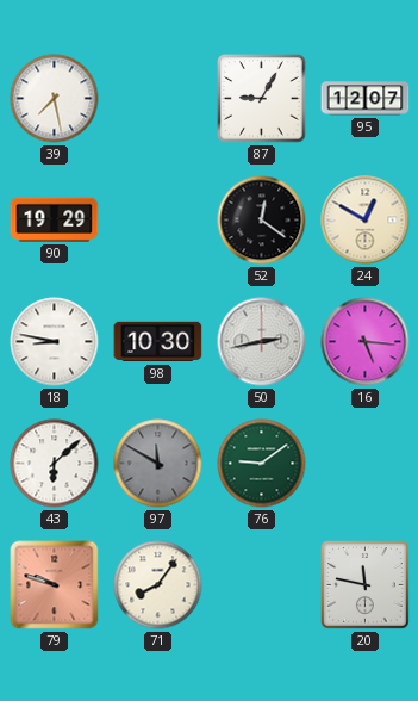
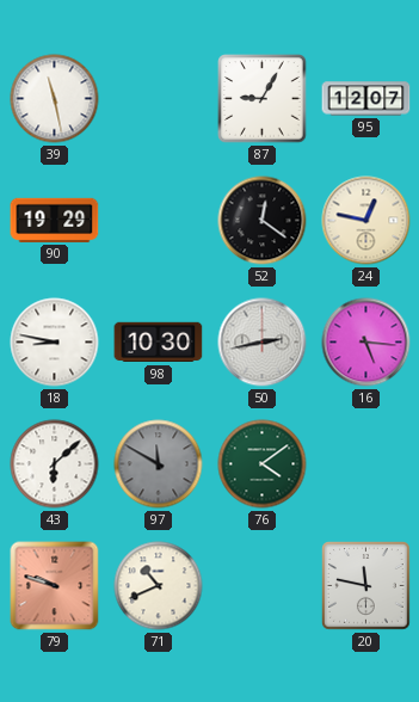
39: 7:28 -> 11:28
24: 12:50 -> 12:47
76: 9:09 -> 4:09
71: 8:06 -> 10:41
